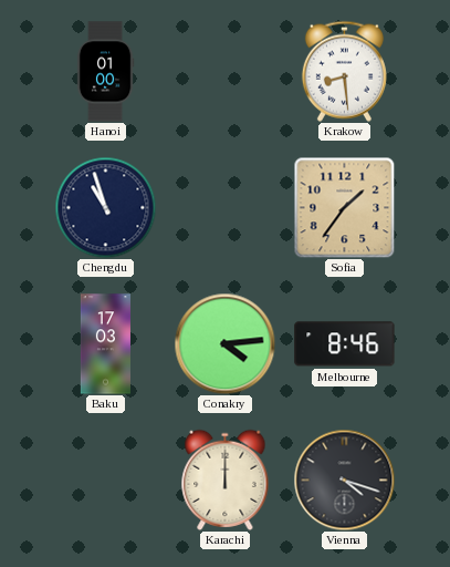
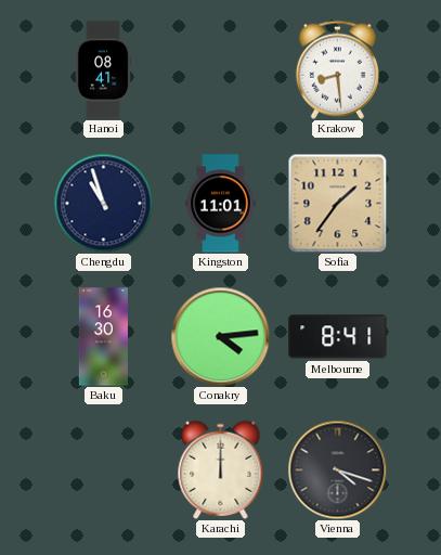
Hanoi: 01:00 -> 08:41
Kingston: none -> 11:01
Baku: 17:03 -> 16:30
Melbourne: 8:46 -> 8:41
